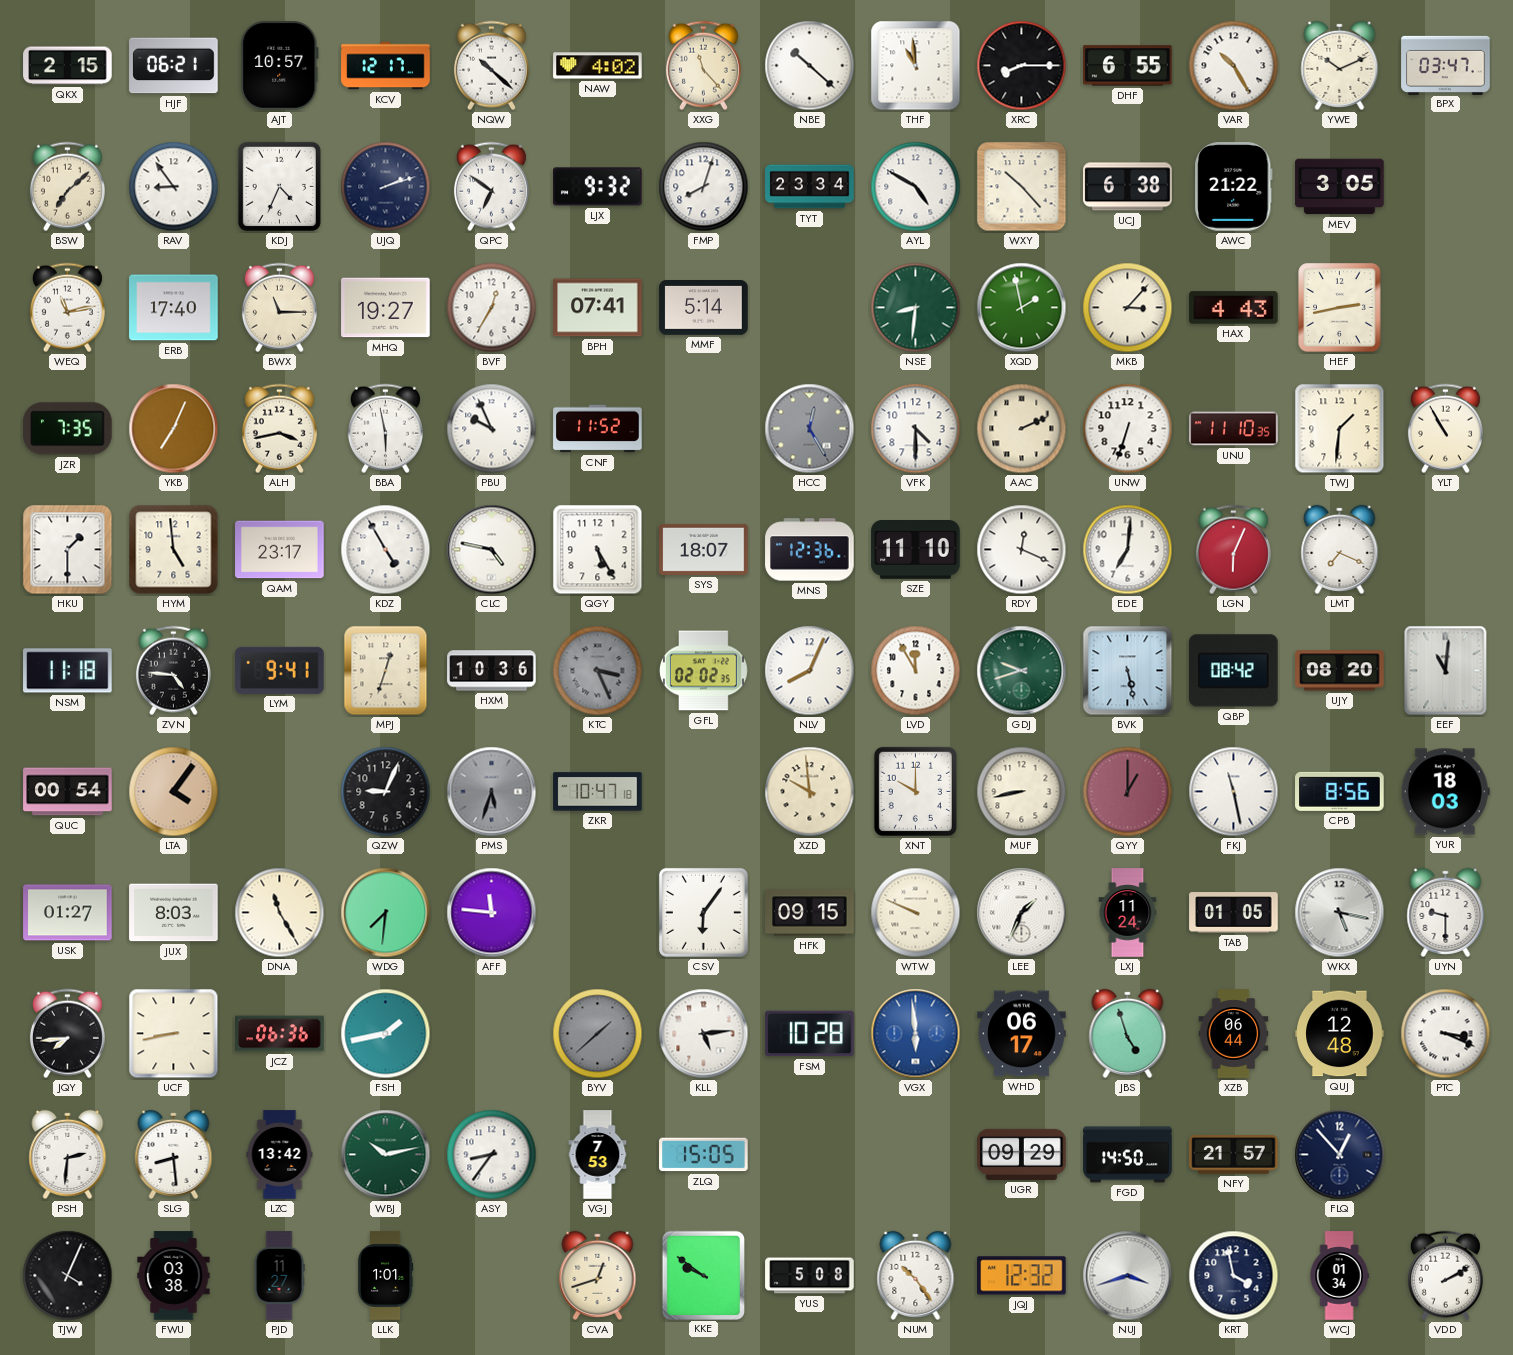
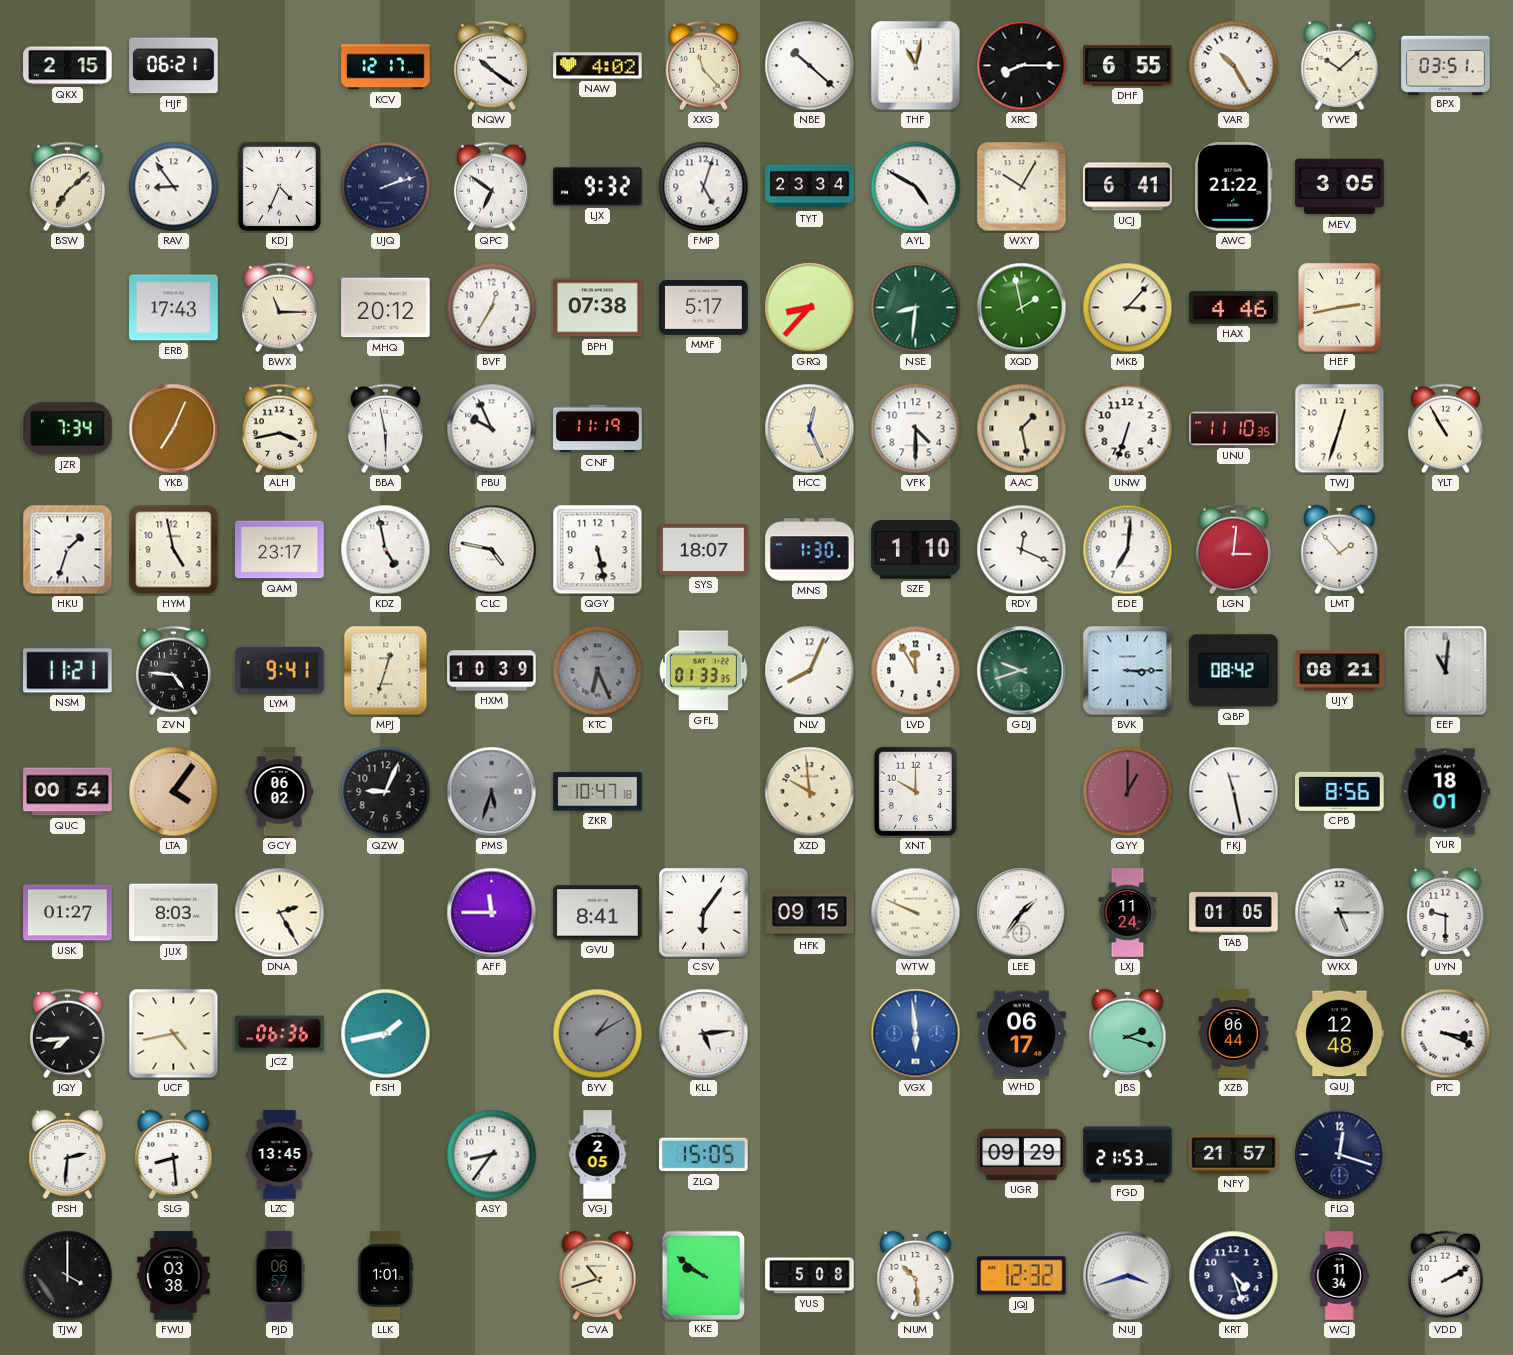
AJT: 10:57 -> none
NQW: 10:22 -> 10:21
THF: 10:59 -> 11:02
YWE: 10:11 -> 10:08
BPX: 03:47 -> 03:51
FMP: 8:03 -> 5:03
WXY: 10:23 -> 10:05
UCJ: 6:38 -> 6:41
WEQ: 11:13 -> none
ERB: 17:40 -> 17:43
MHQ: 19:27 -> 20:12
BPH: 07:41 -> 07:38
MMF: 5:14 -> 5:17
GRQ: none -> 8:37
HAX: 4:43 -> 4:46
JZR: 7:35 -> 7:34
CNF: 11:52 -> 11:19
HCC: 12:25 -> 12:26
HCC dial: grey -> cream
AAC: 2:11 -> 1:28
TWJ: 1:31 -> 12:33
HKU: 1:30 -> 1:33
HYM: 4:59 -> 4:58
KDZ: 4:55 -> 4:58
QGY: 5:25 -> 5:28
MNS: 12:36 -> 1:30
SZE: 11:10 -> 1:10
LGN: 6:04 -> 3:01
LMT: 7:19 -> 1:53
NSM: 11:18 -> 11:21
HXM: 10:36 -> 10:39
KTC: 3:26 -> 6:26
GFL: 02:02 -> 01:33
BVK: 5:28 -> 3:15
UJY: 08:20 -> 08:21
GCY: none -> 06:02
MUF: 8:43 -> none
YUR: 18:03 -> 18:01
DNA: 11:25 -> 2:25
WDG: 7:31 -> none
AFF: 11:46 -> 11:45
GVU: none -> 8:41
LEE: 1:34 -> 1:36
WKX: 5:17 -> 5:15
UCF: 8:43 -> 4:43
BYV: 1:38 -> 1:10
FSM: 10:28 -> none
JBS: 4:57 -> 2:18
LZC: 13:42 -> 13:45
WBJ: 10:13 -> none
VGJ: 7:53 -> 2:05
FGD: 14:50 -> 21:53
FLQ: 12:53 -> 12:18
TJW: 4:04 -> 4:00
PJD: 11:27 -> 06:57
CVA: 12:42 -> 10:42
NUM: 10:24 -> 10:29
KRT: 3:58 -> 4:27
WCJ: 01:34 -> 11:34
